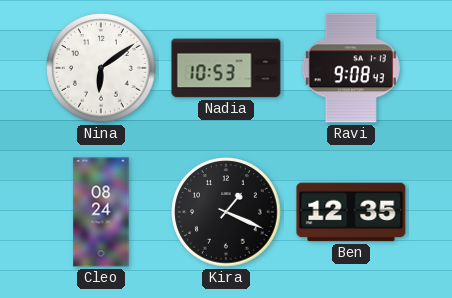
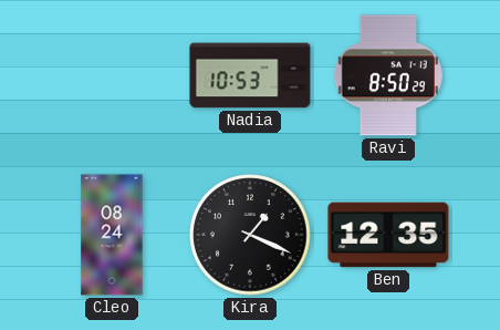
Nina: 6:09 -> none
Ravi: 9:08 -> 8:50
